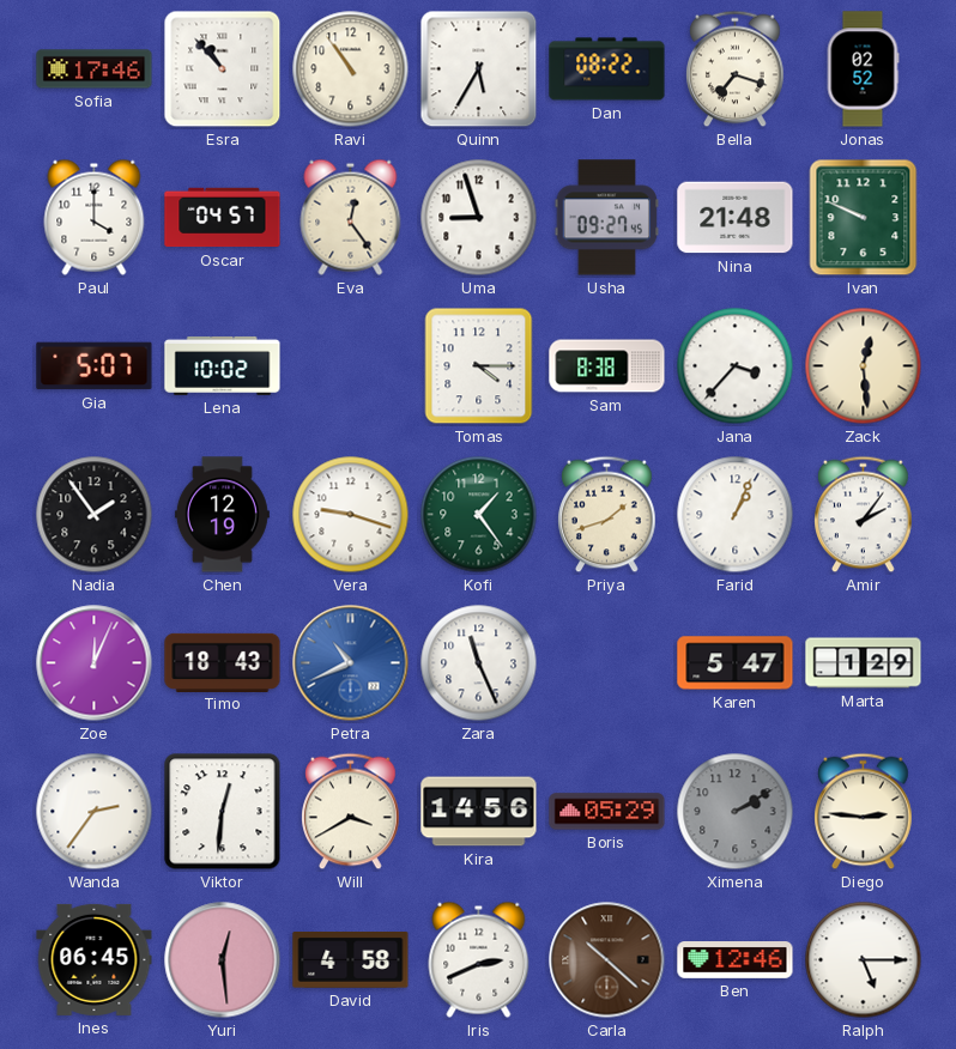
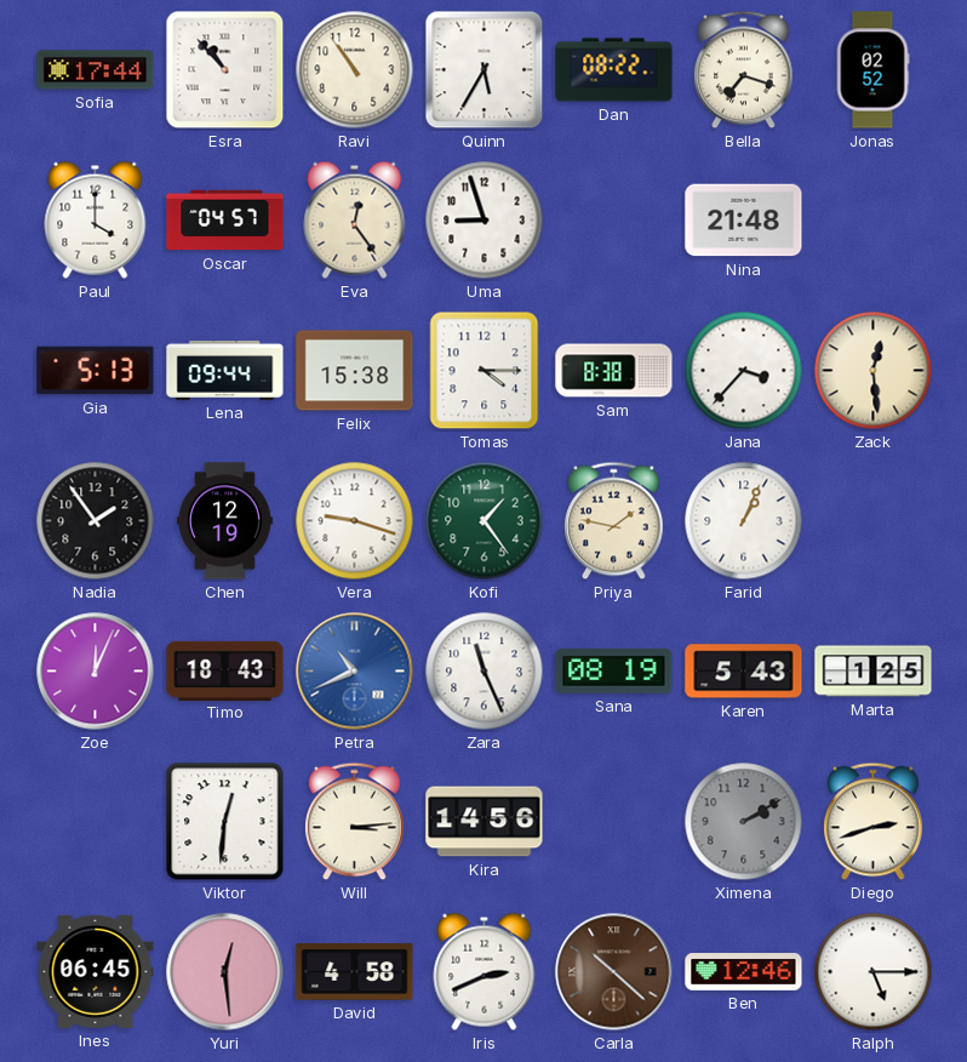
Sofia: 17:46 -> 17:44
Usha: 09:27 -> none
Ivan: 9:49 -> none
Gia: 5:07 -> 5:13
Lena: 10:02 -> 09:44
Felix: none -> 15:38
Priya: 1:42 -> 1:47
Amir: 2:06 -> none
Sana: none -> 08:19
Karen: 5:47 -> 5:43
Marta: 1:29 -> 1:25
Wanda: 2:36 -> none
Will: 3:40 -> 3:14
Boris: 05:29 -> none
Diego: 2:46 -> 2:42
